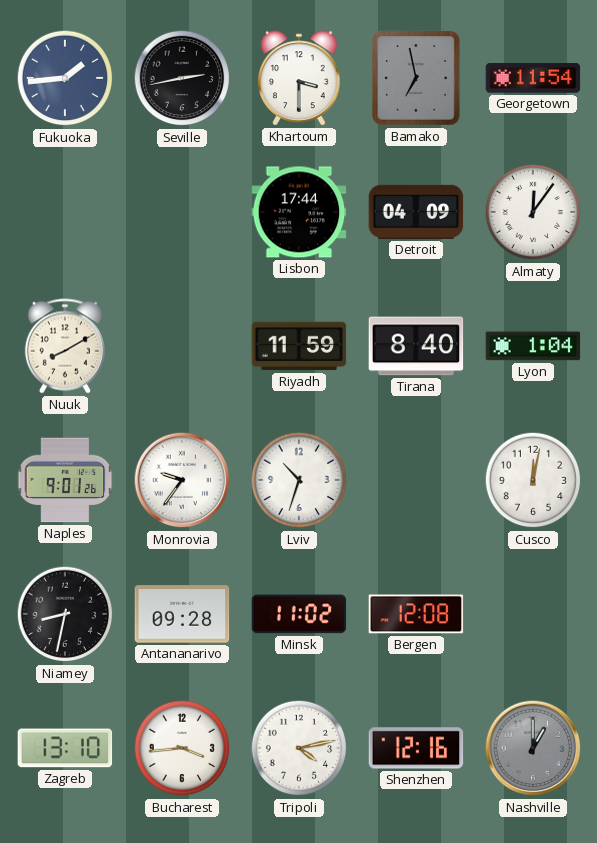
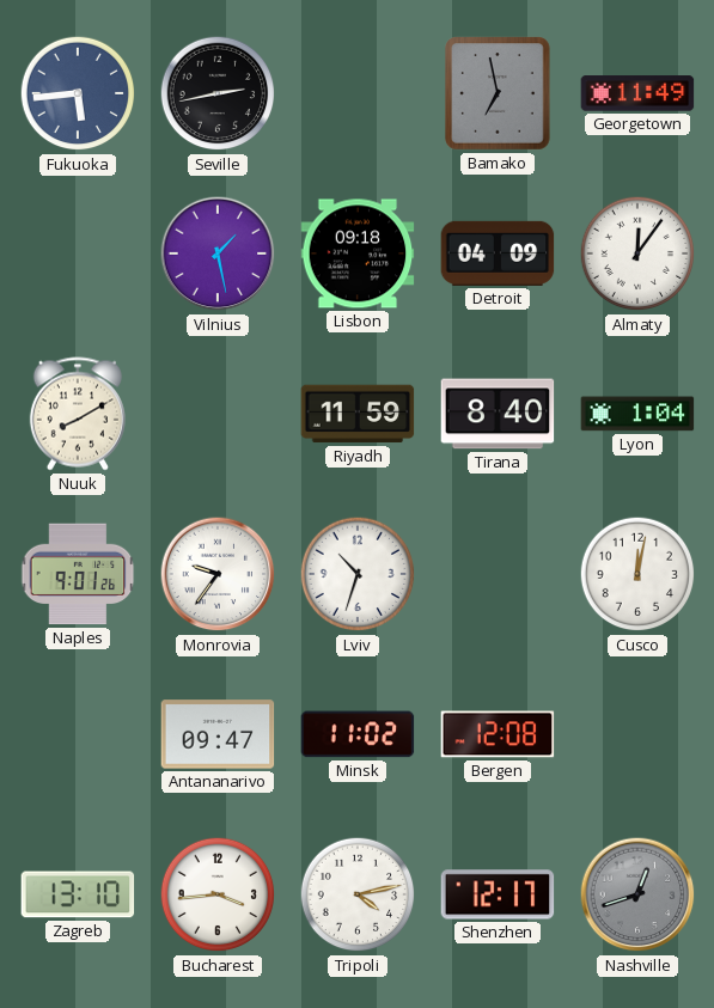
Fukuoka: 1:44 -> 5:44
Khartoum: 3:30 -> none
Georgetown: 11:54 -> 11:49
Vilnius: none -> 1:28
Lisbon: 17:44 -> 09:18
Niamey: 8:32 -> none
Antananarivo: 09:28 -> 09:47
Shenzhen: 12:16 -> 12:17
Nashville: 1:00 -> 12:42
